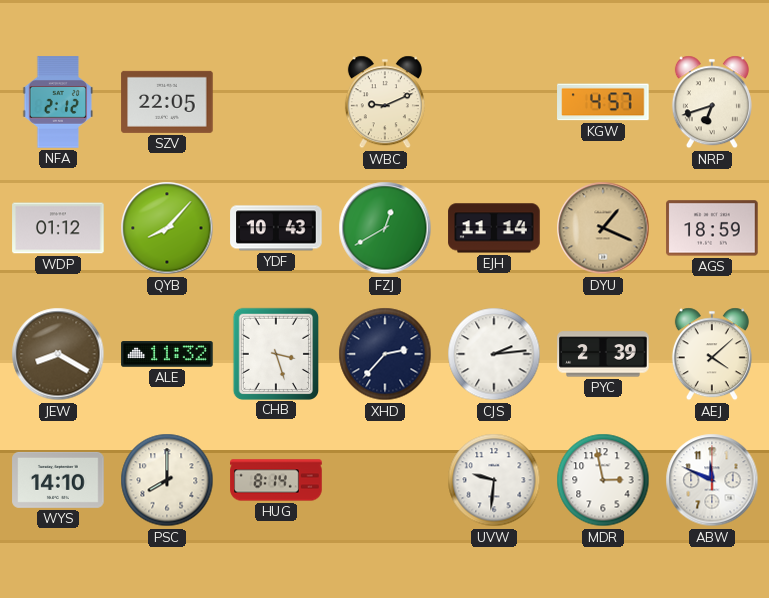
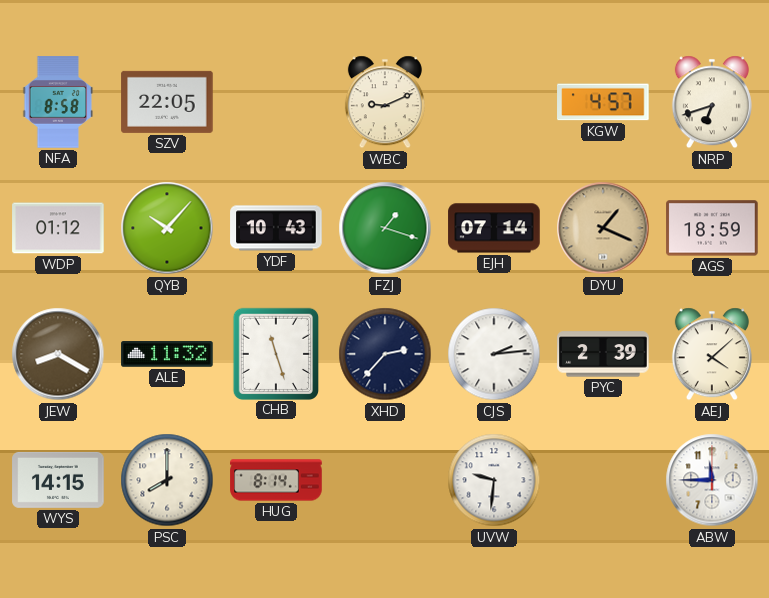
NFA: 2:12 -> 8:58
QYB: 8:07 -> 10:07
FZJ: 12:40 -> 1:18
EJH: 11:14 -> 07:14
CHB: 3:27 -> 11:27
WYS: 14:10 -> 14:15
MDR: 2:58 -> none
ABW: 11:49 -> 11:45
